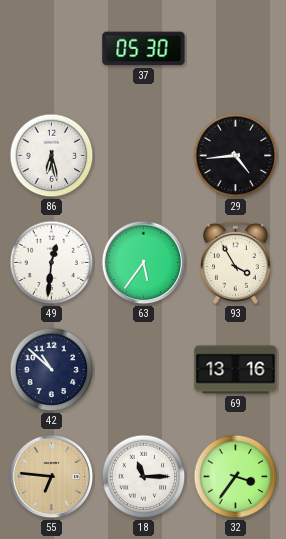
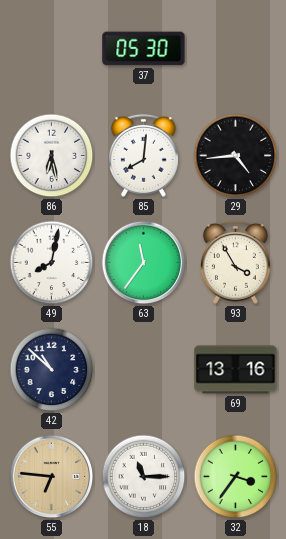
85: none -> 8:01
49: 12:31 -> 8:02
63: 5:36 -> 11:36
